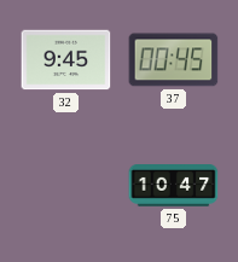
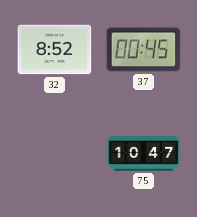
32: 9:45 -> 8:52
